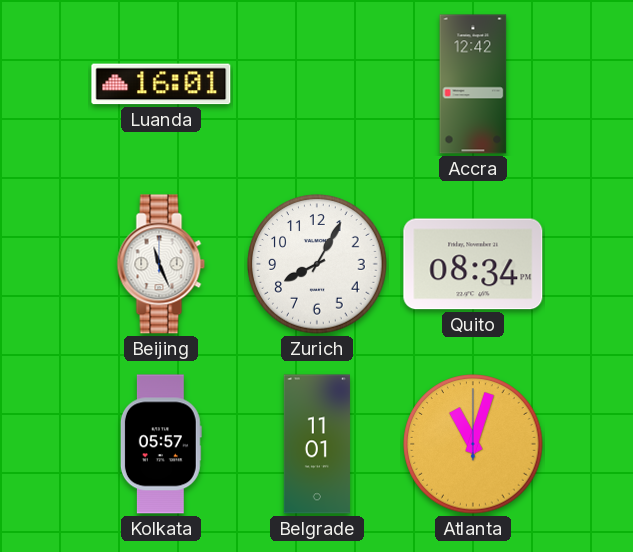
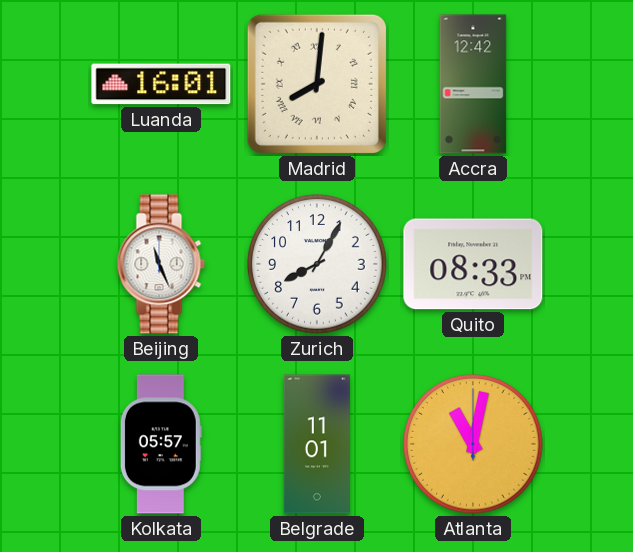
Madrid: none -> 8:01
Quito: 08:34 -> 08:33
Atlanta: 11:03 -> 11:02
